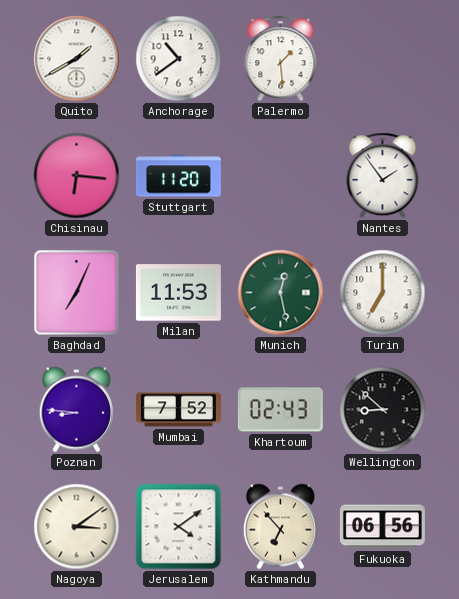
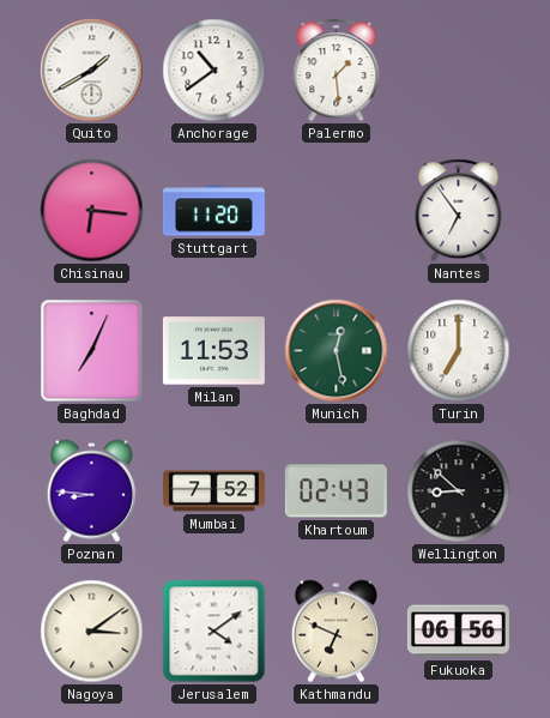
Nantes: 1:54 -> 6:54
Kathmandu: 6:53 -> 6:49
